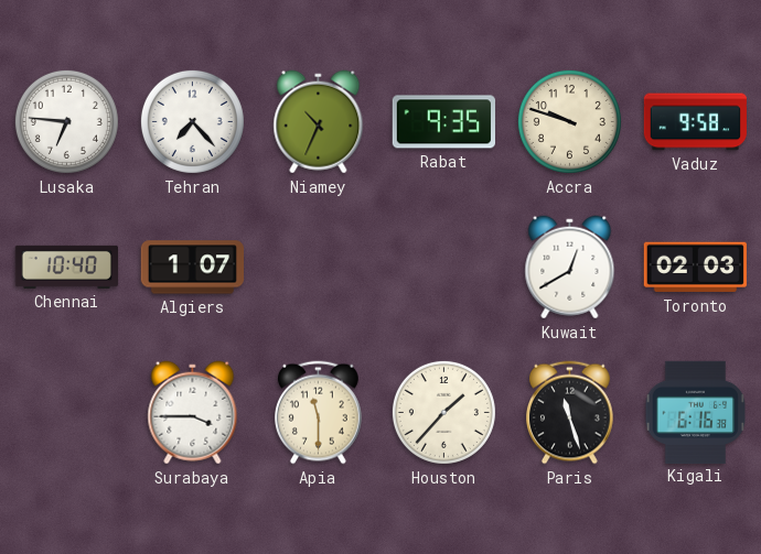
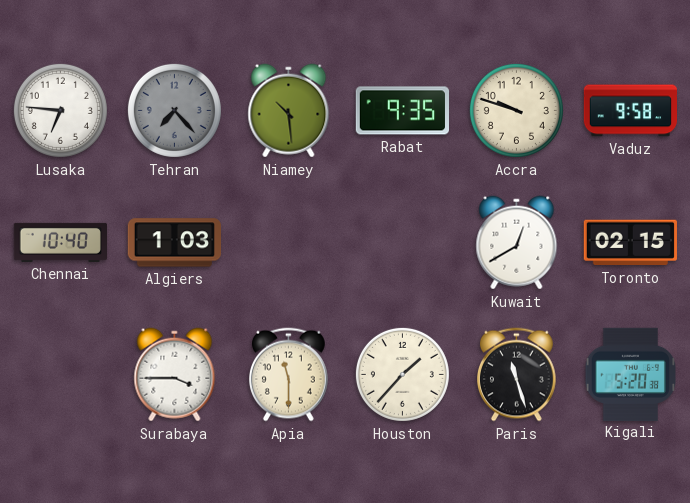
Tehran dial: white -> grey
Niamey: 10:34 -> 10:29
Algiers: 1:07 -> 1:03
Toronto: 02:03 -> 02:15
Kigali: 6:16 -> 5:20
